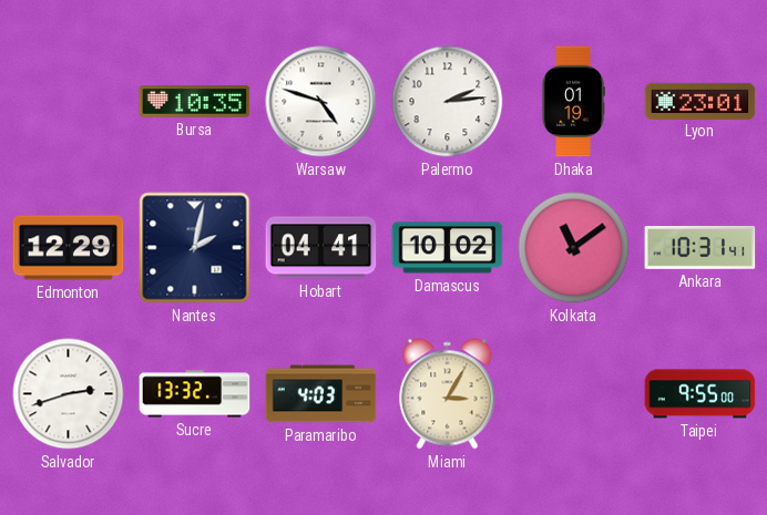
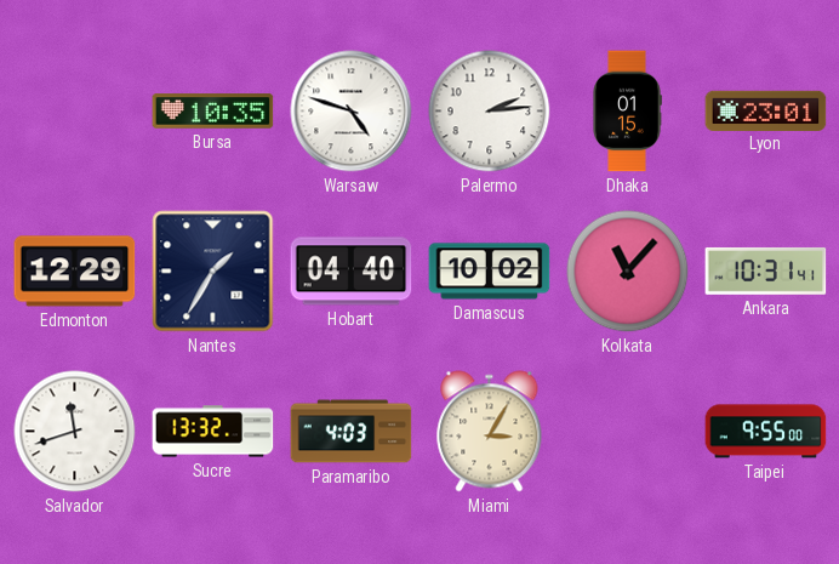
Dhaka: 01:19 -> 01:15
Nantes: 2:02 -> 1:35
Hobart: 04:41 -> 04:40
Kolkata: 11:09 -> 11:07
Salvador: 2:42 -> 11:42
